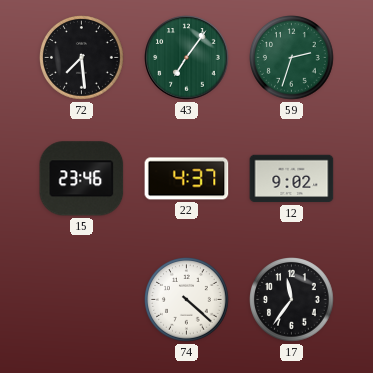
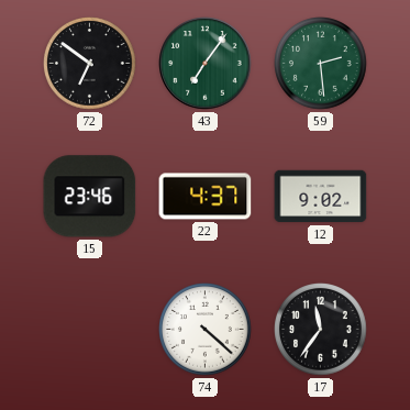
72: 7:29 -> 6:51
59: 2:33 -> 2:29
